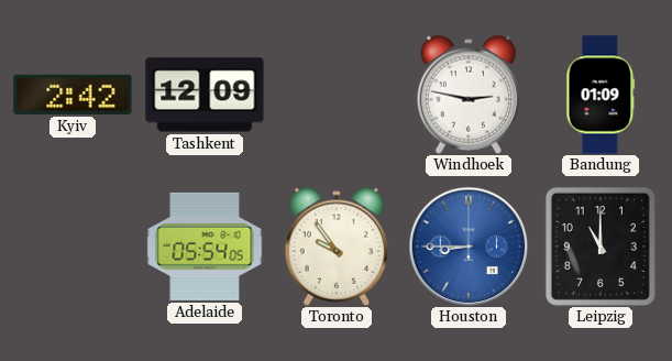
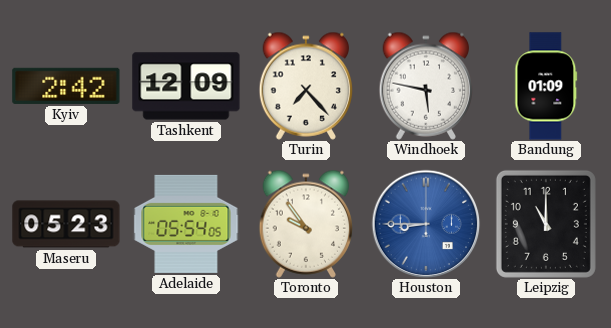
Turin: none -> 7:23
Windhoek: 2:47 -> 5:47
Maseru: none -> 05:23
